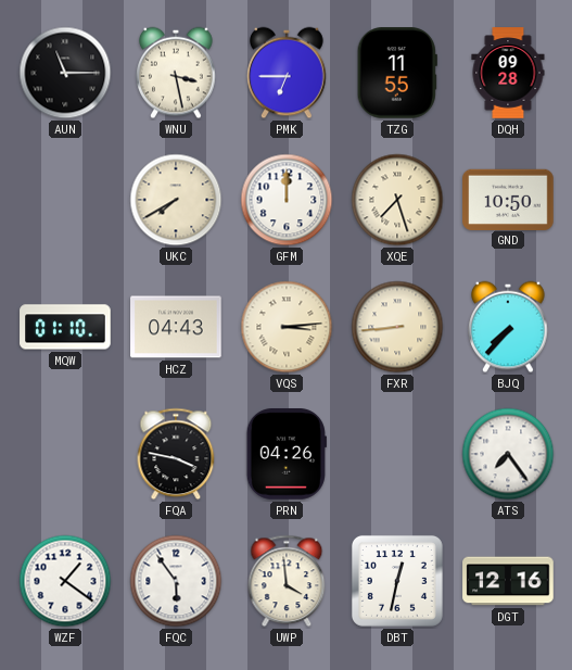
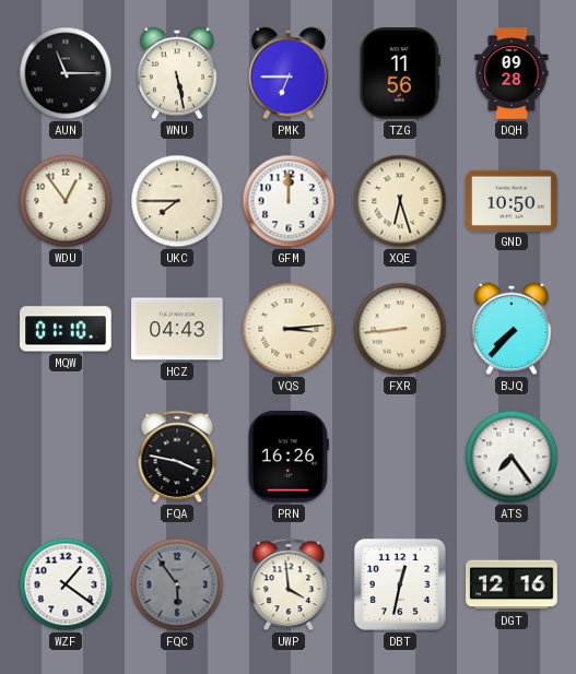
WNU: 3:28 -> 5:28
TZG: 11:55 -> 11:56
WDU: none -> 12:54
UKC: 7:40 -> 7:45
XQE: 7:27 -> 6:27
PRN: 04:26 -> 16:26
FQC dial: white -> grey
